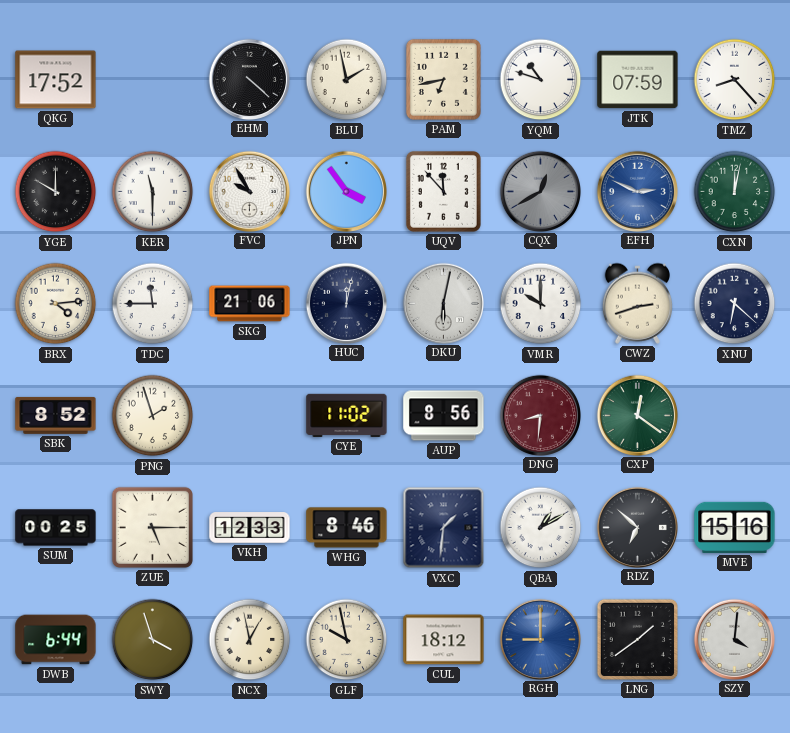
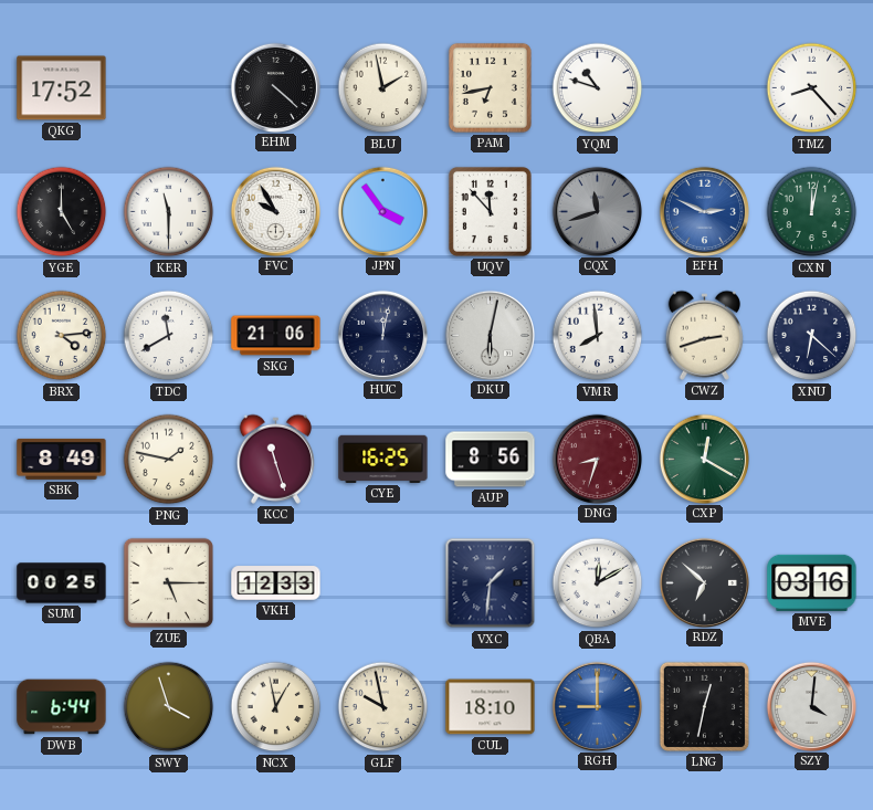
JTK: 07:59 -> none
YGE: 10:00 -> 5:00
CQX: 12:40 -> 11:42
TDC: 11:45 -> 11:40
VMR: 10:00 -> 7:59
SBK: 8:52 -> 8:49
PNG: 1:57 -> 1:47
KCC: none -> 11:27
CYE: 11:02 -> 16:25
DNG: 8:31 -> 8:33
CXP: 12:21 -> 12:20
WHG: 8:46 -> none
QBA: 1:10 -> 12:10
MVE: 15:16 -> 03:16
CUL: 18:12 -> 18:10
LNG: 1:39 -> 12:32
